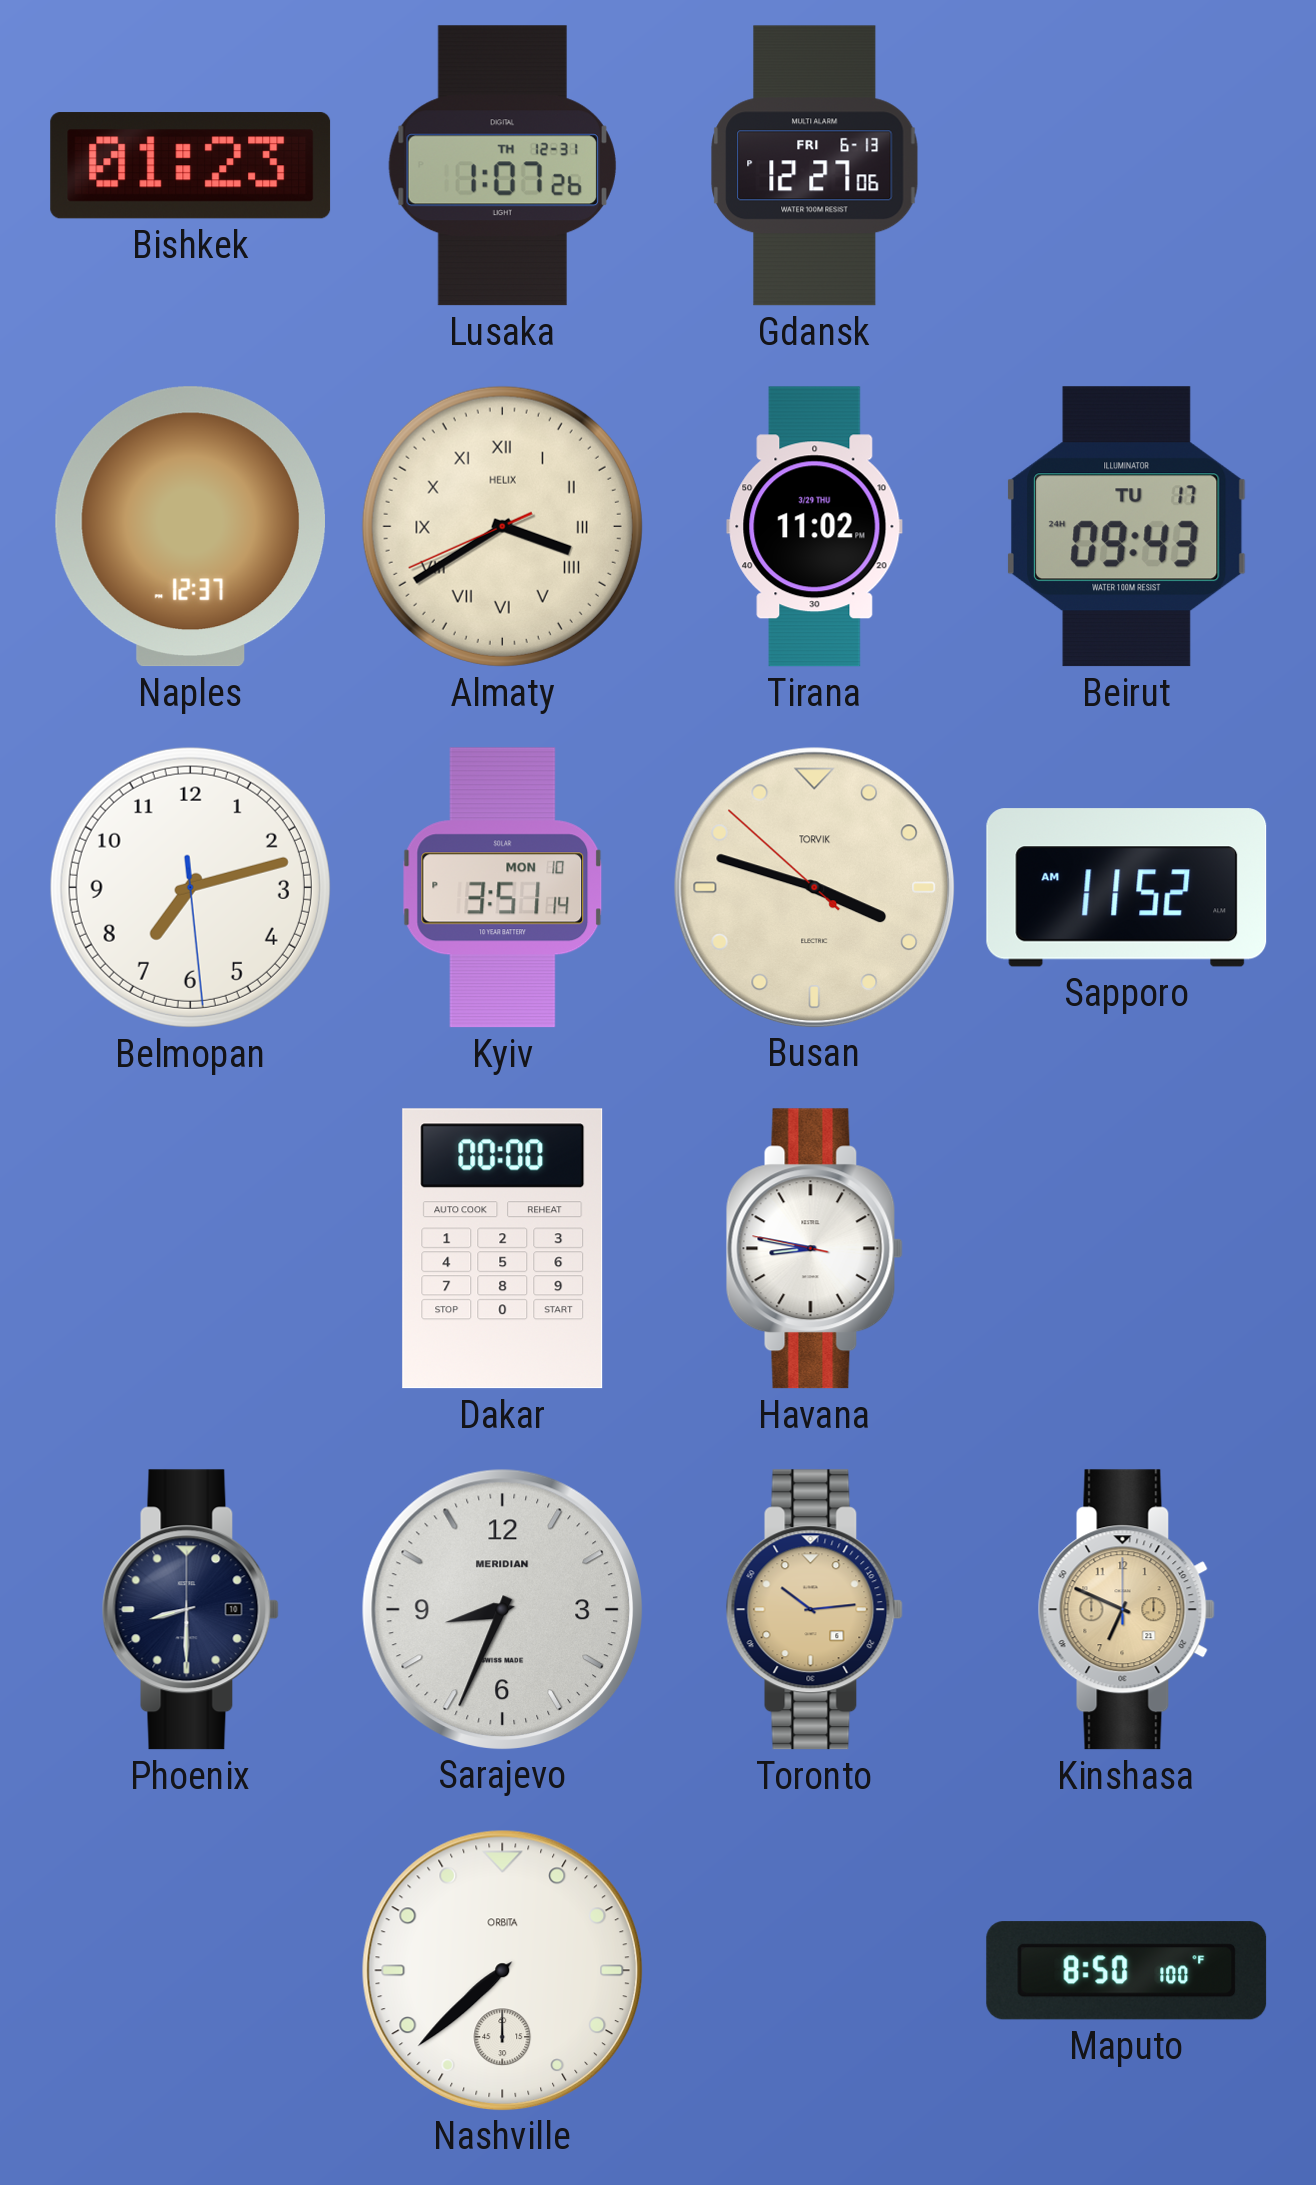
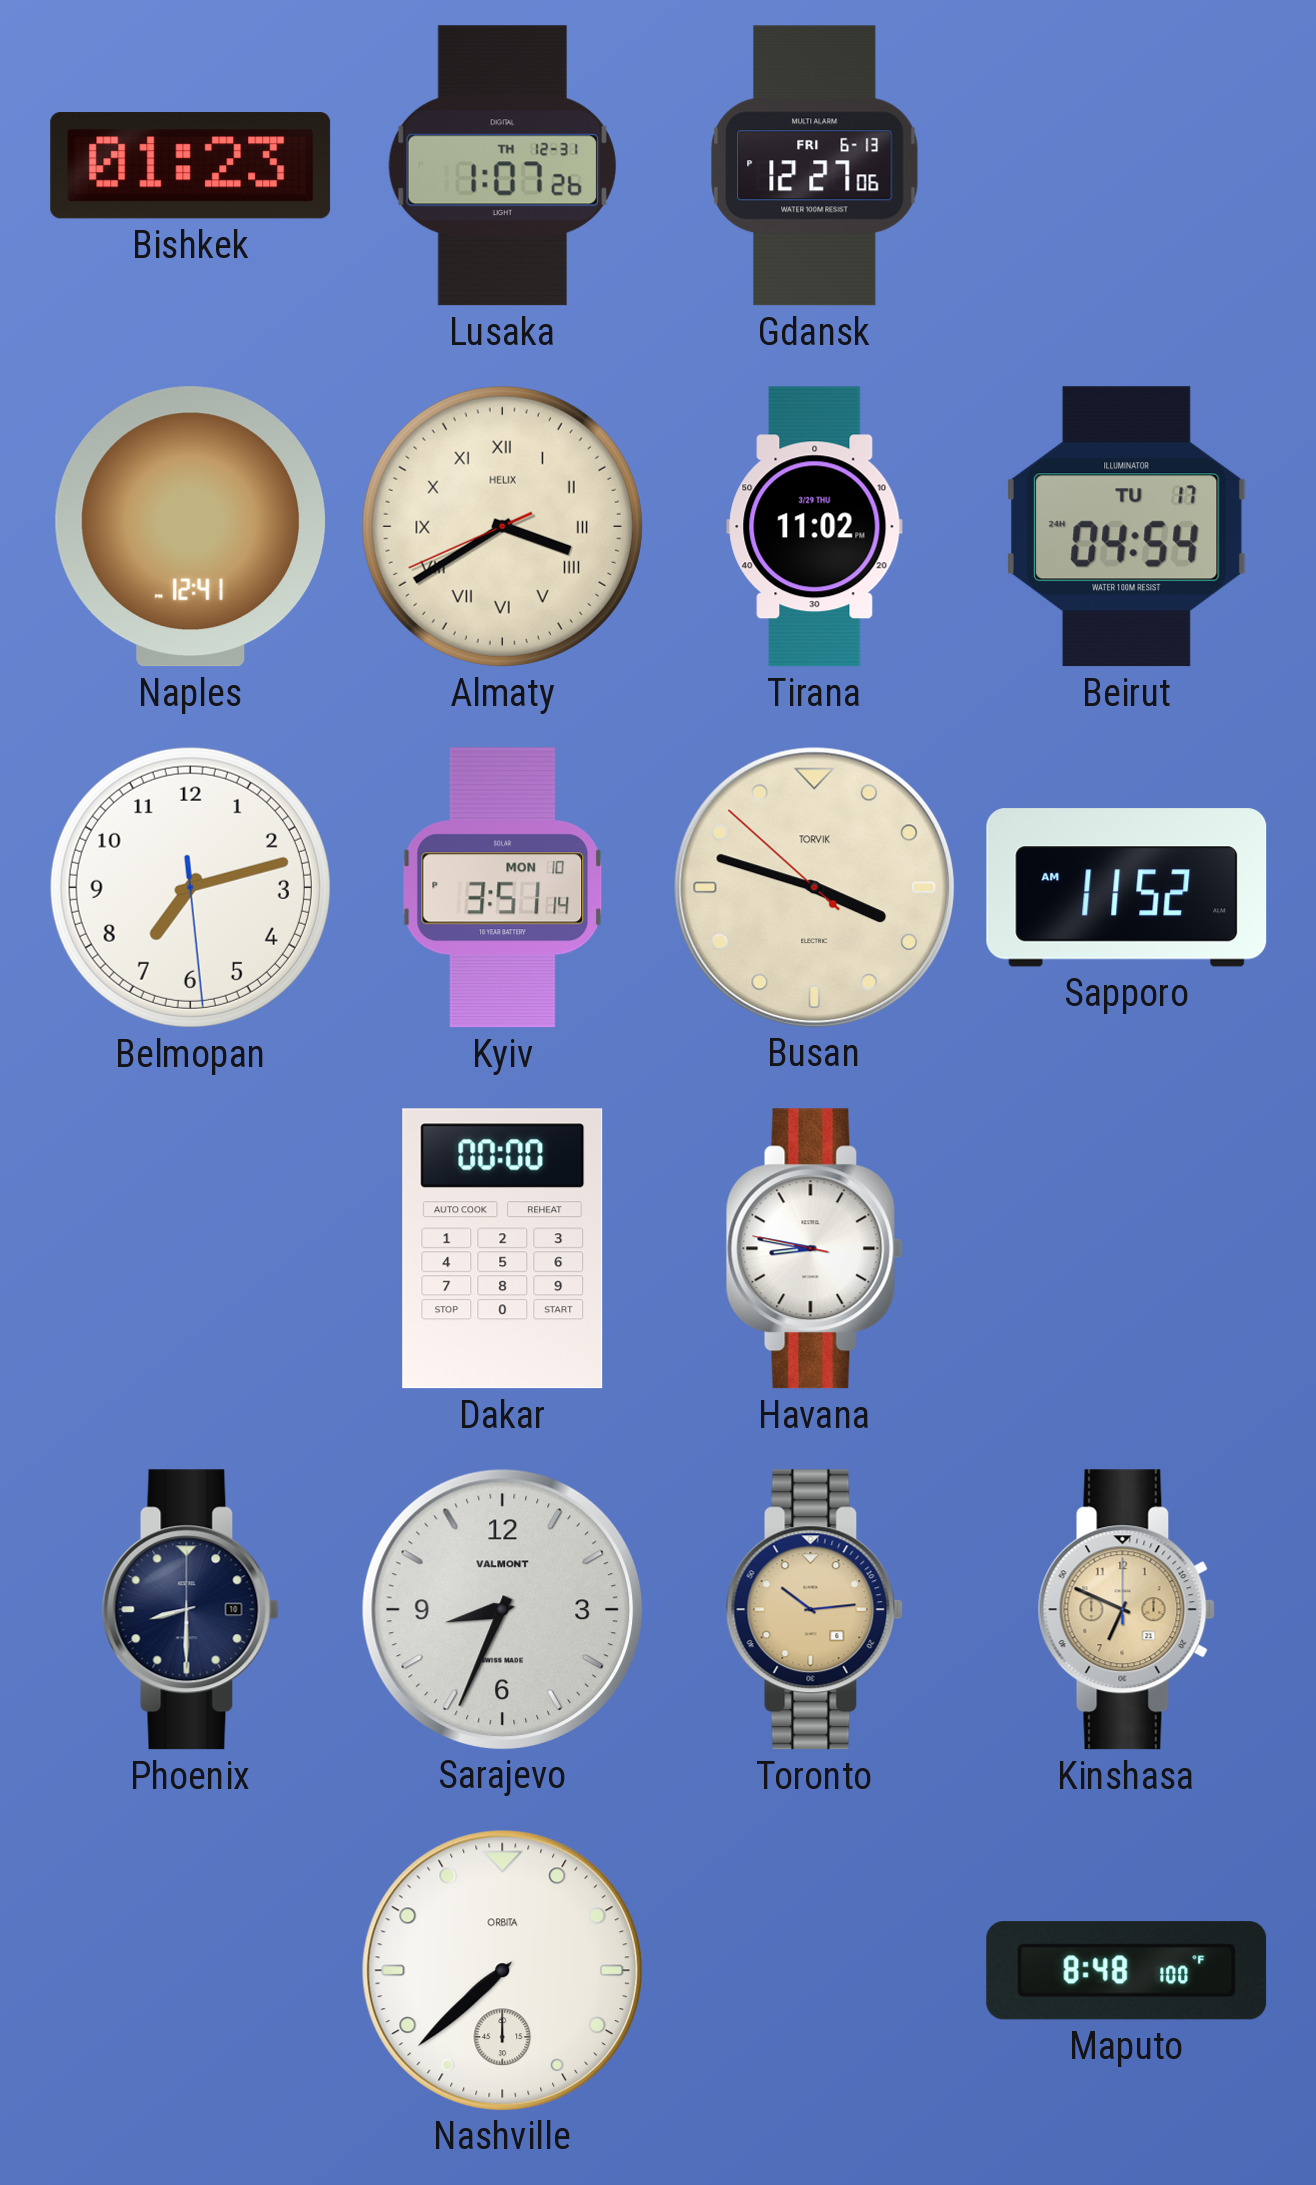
Naples: 12:37 -> 12:41
Beirut: 09:43 -> 04:54
Sarajevo brand: MERIDIAN -> VALMONT
Maputo: 8:50 -> 8:48
